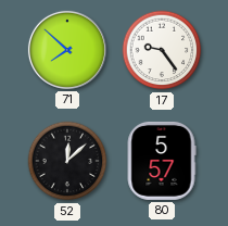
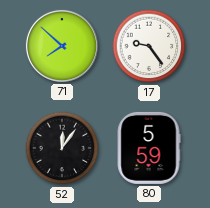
52: 12:08 -> 12:06
80: 5:57 -> 5:59
